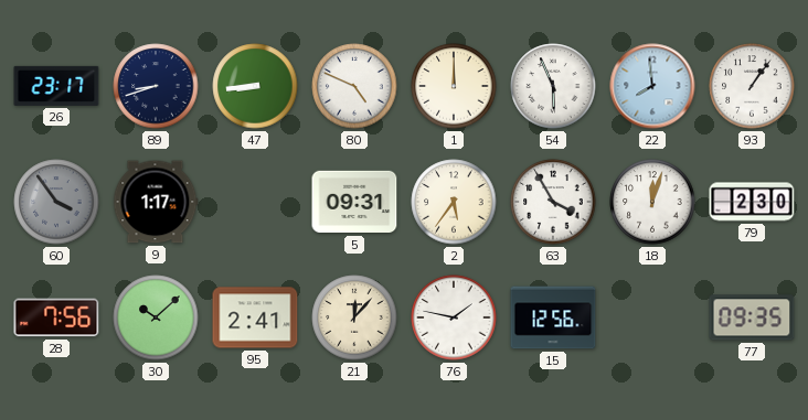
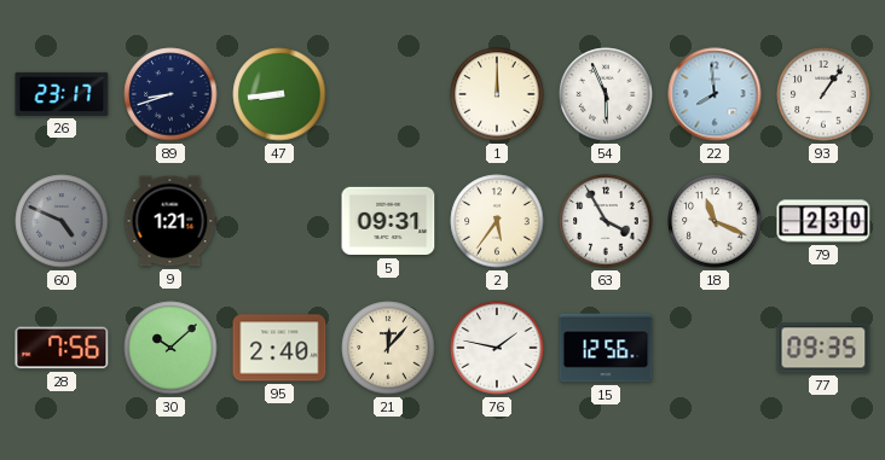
80: 4:49 -> none
60: 3:54 -> 4:49
9: 1:17 -> 1:21
18: 12:03 -> 11:19
95: 2:41 -> 2:40
